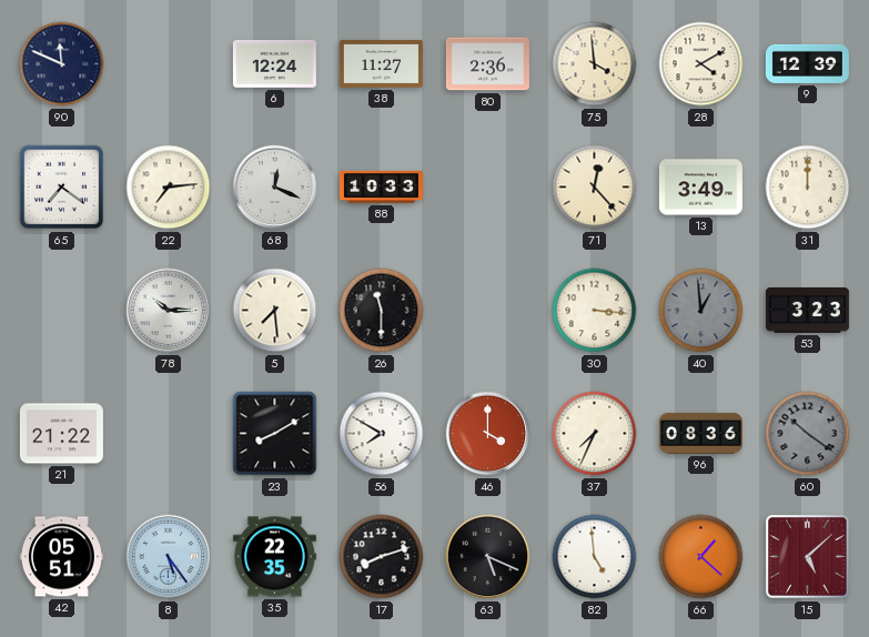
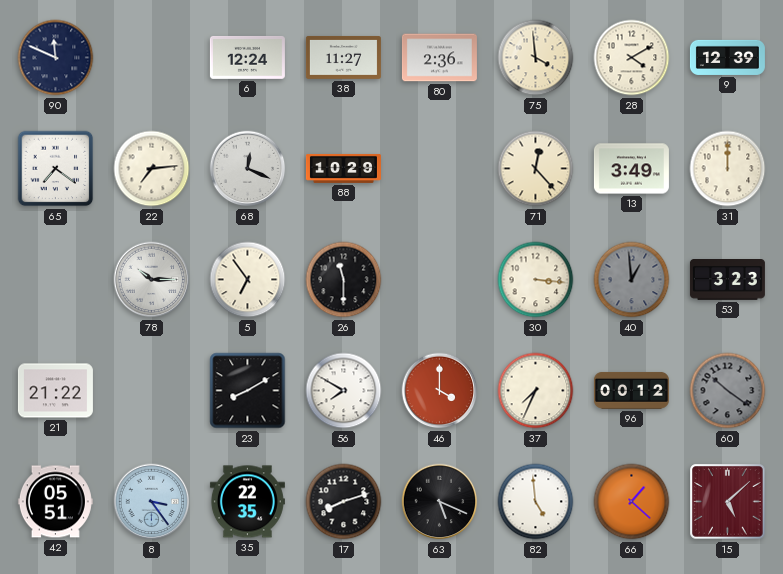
88: 10:33 -> 10:29
5: 7:29 -> 6:54
96: 08:36 -> 00:12
8: 5:24 -> 3:24
